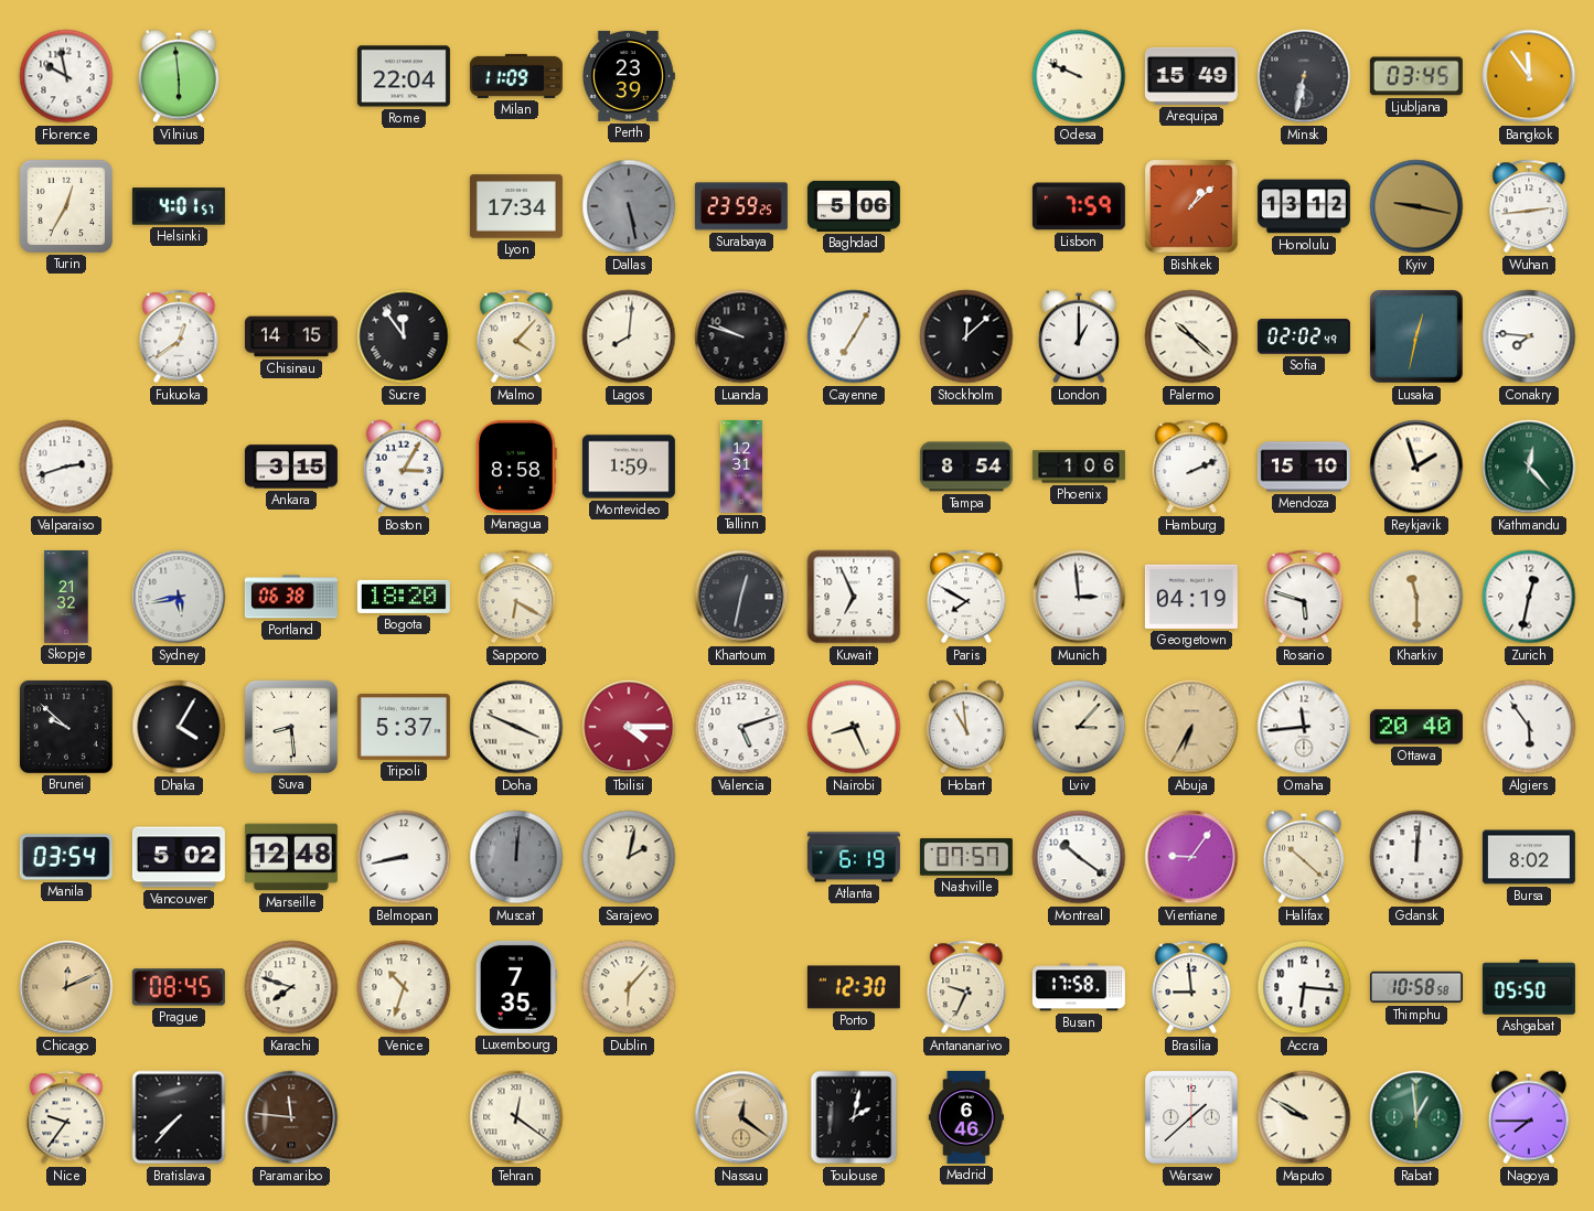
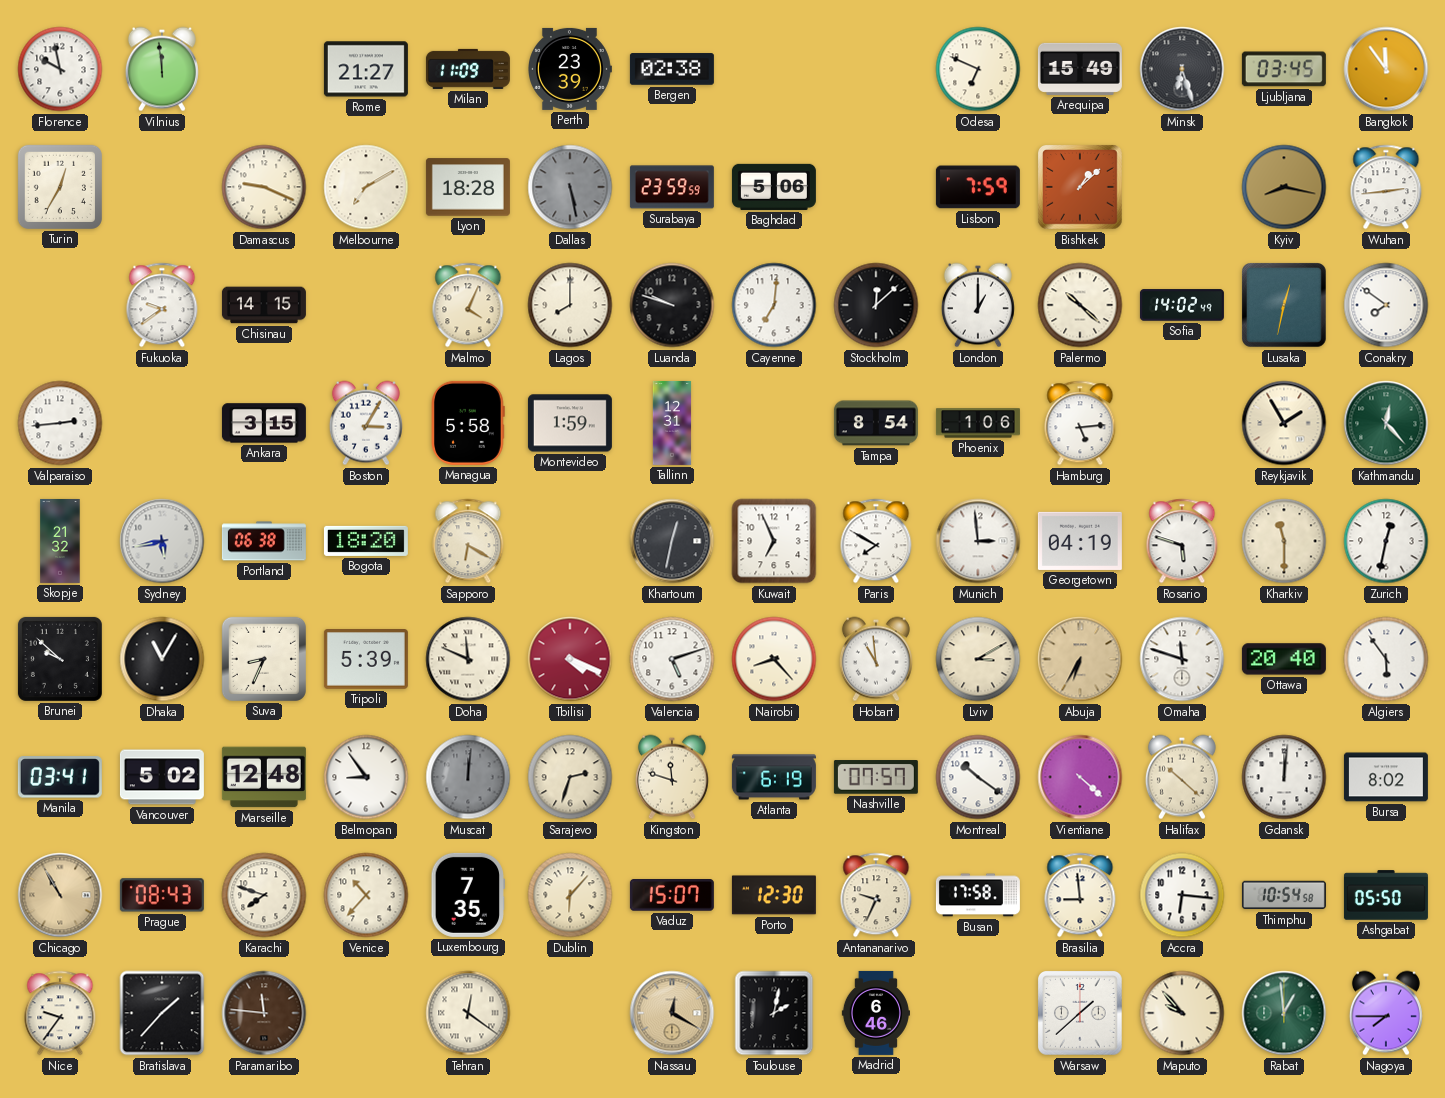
Vilnius: 5:59 -> 11:59
Rome: 22:04 -> 21:27
Bergen: none -> 02:38
Odesa: 9:49 -> 6:49
Minsk: 6:32 -> 6:27
Helsinki: 4:01 -> none
Damascus: none -> 9:19
Melbourne: none -> 7:10
Lyon: 17:34 -> 18:28
Surabaya: 23:59:25 -> 23:59:59
Honolulu: 13:12 -> none
Kyiv: 9:17 -> 8:17
Fukuoka: 12:39 -> 9:39
Sucre: 11:54 -> none
Malmo: 4:07 -> 4:04
Lagos: 8:01 -> 8:00
Cayenne: 7:05 -> 7:01
Sofia: 02:02 -> 14:02
Conakry: 7:46 -> 7:51
Valparaiso: 2:42 -> 2:44
Managua: 8:58 -> 5:58
Hamburg: 2:11 -> 5:14
Mendoza: 15:10 -> none
Reykjavik: 1:57 -> 1:55
Dhaka: 4:05 -> 11:05
Suva: 8:29 -> 8:34
Tripoli: 5:37 -> 5:39
Doha: 3:49 -> 11:49
Tbilisi: 4:15 -> 4:19
Nairobi: 8:26 -> 8:23
Lviv: 3:07 -> 3:10
Omaha: 11:44 -> 11:48
Manila: 03:54 -> 03:41
Belmopan: 8:43 -> 8:54
Sarajevo: 2:02 -> 2:33
Kingston: none -> 11:48
Vientiane: 9:06 -> 4:22
Chicago: 12:11 -> 10:55
Prague: 08:45 -> 08:43
Venice: 10:33 -> 10:37
Vaduz: none -> 15:07
Thimphu: 10:58 -> 10:54
Bratislava: 7:37 -> 1:37
Nassau: 12:21 -> 12:20
Maputo: 9:50 -> 9:53
